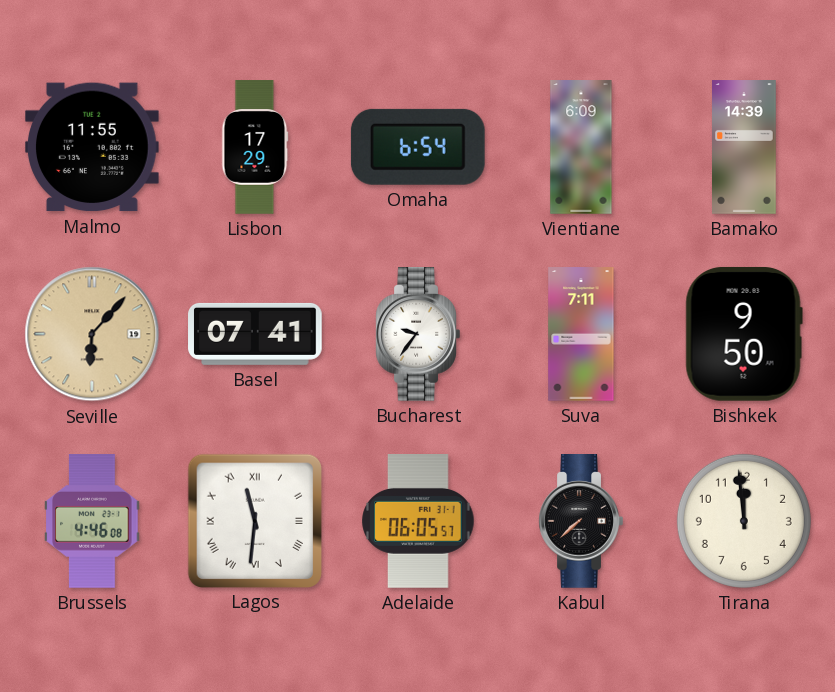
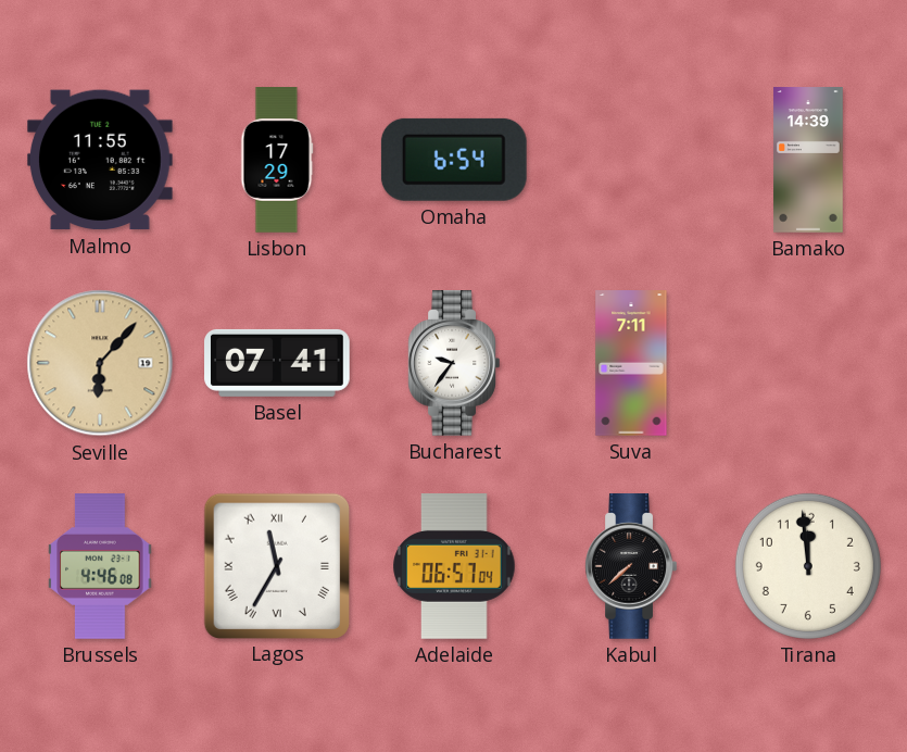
Vientiane: 6:09 -> none
Bishkek: 9:50 -> none
Lagos: 11:31 -> 11:35
Adelaide: 06:05 -> 06:57
